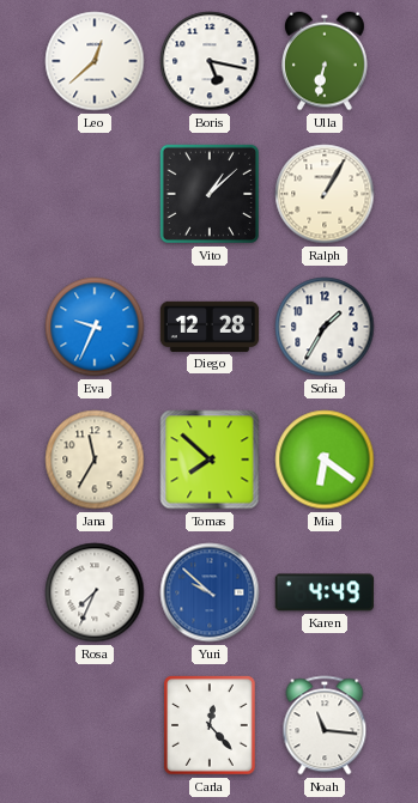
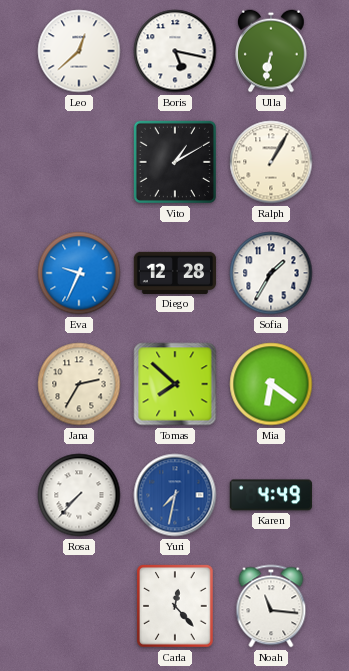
Vito: 1:08 -> 1:10
Jana: 11:35 -> 2:35
Rosa: 7:34 -> 7:37
Yuri: 9:52 -> 7:32
